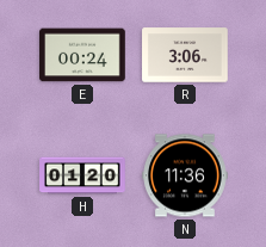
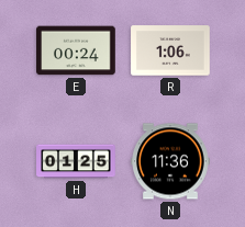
R: 3:06 -> 1:06
H: 01:20 -> 01:25
